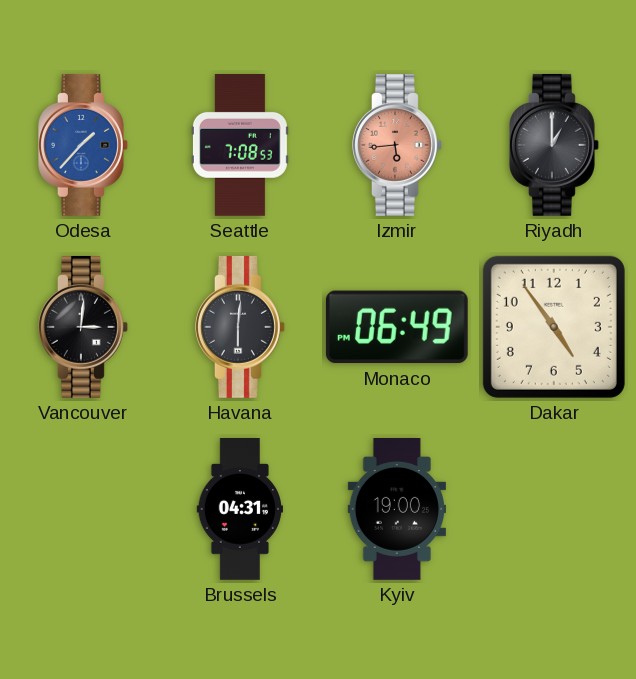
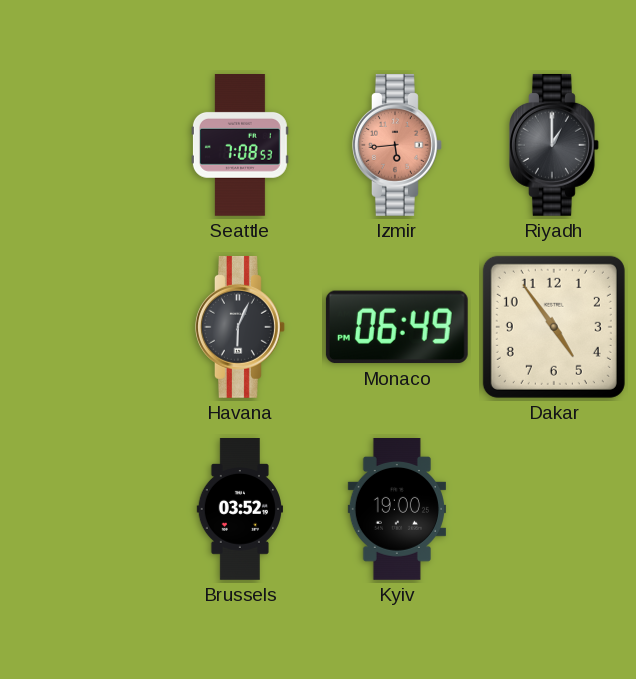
Odesa: 1:37 -> none
Vancouver: 3:01 -> none
Havana: 6:01 -> 6:04
Brussels: 04:31 -> 03:52
